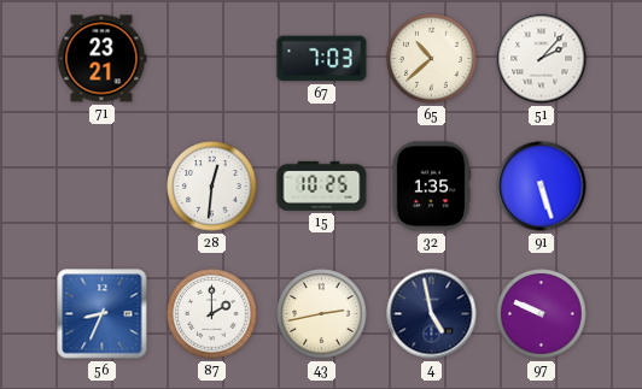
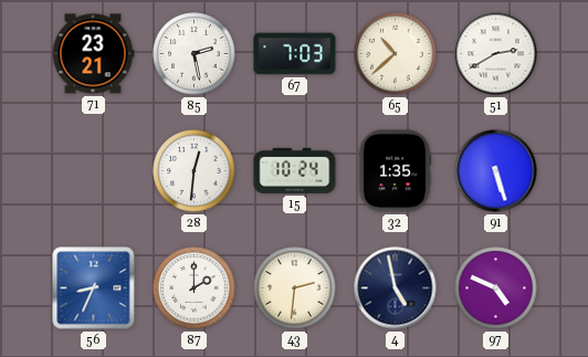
85: none -> 2:28
51: 2:07 -> 2:40
15: 10:25 -> 10:24
43: 2:43 -> 2:31
97: 9:49 -> 4:49
